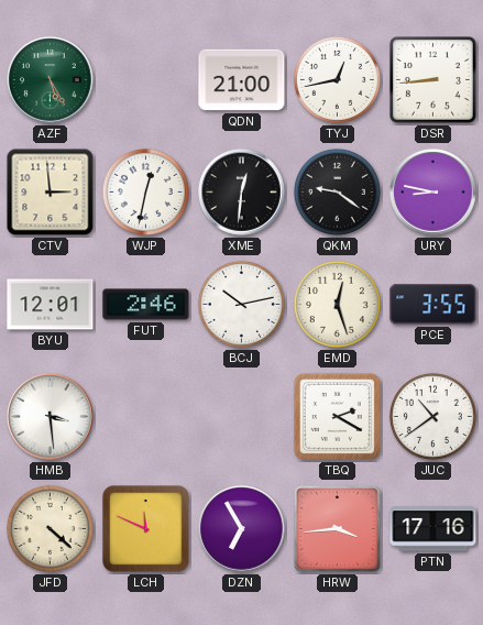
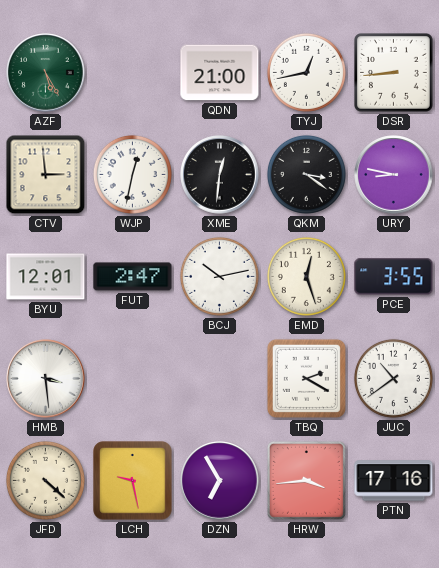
QKM: 9:21 -> 3:21
FUT: 2:46 -> 2:47
LCH: 11:49 -> 9:28
